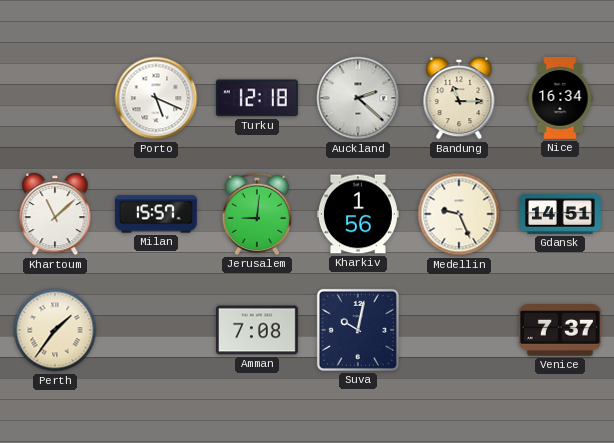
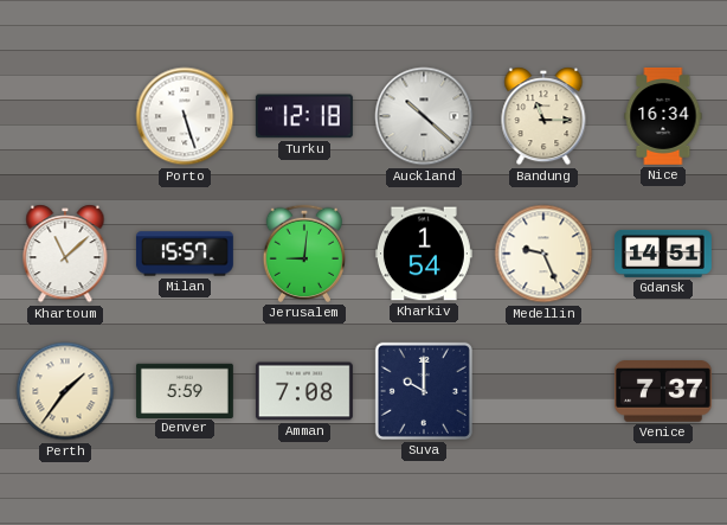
Porto: 5:19 -> 5:27
Auckland: 2:22 -> 10:22
Kharkiv: 1:56 -> 1:54
Denver: none -> 5:59
Suva: 10:02 -> 10:00
